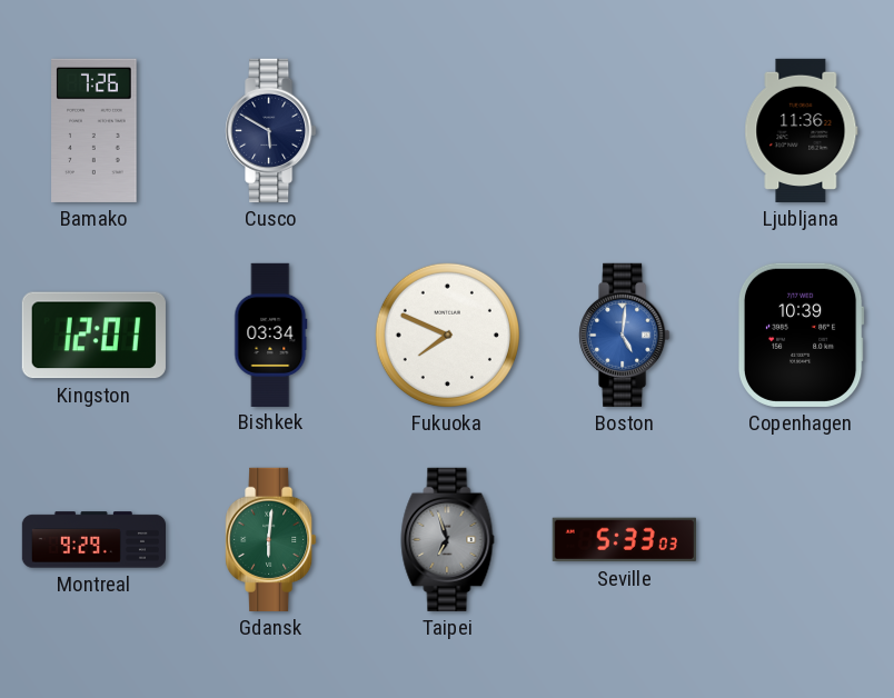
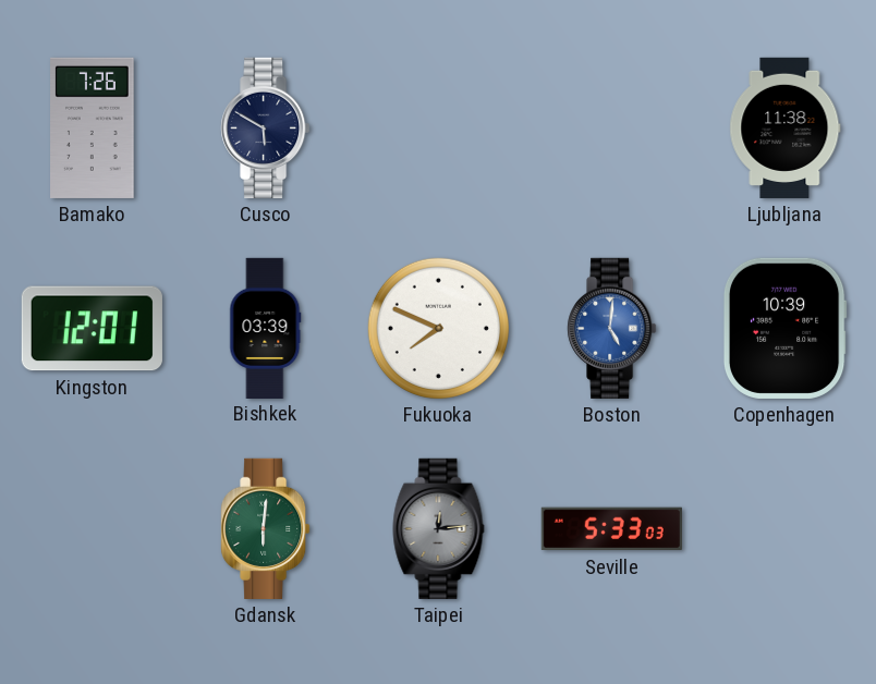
Ljubljana: 11:36 -> 11:38
Bishkek: 03:34 -> 03:39
Montreal: 9:29 -> none
Taipei: 6:57 -> 12:14
